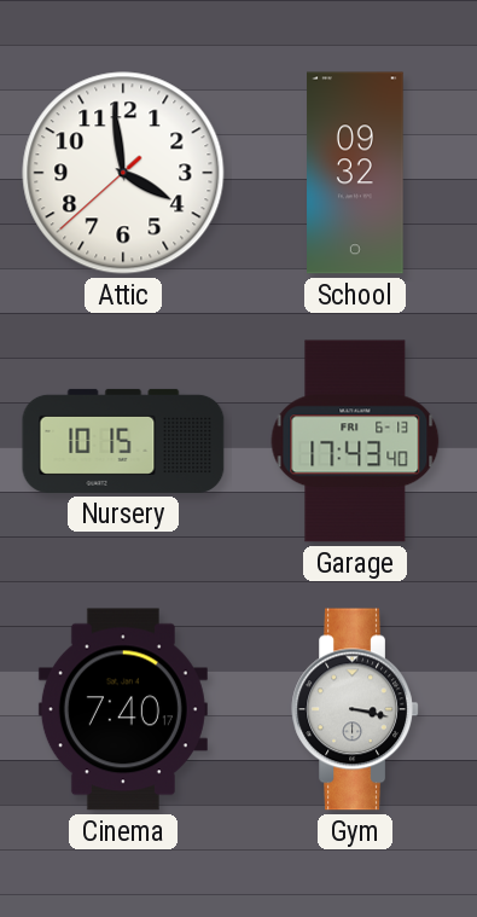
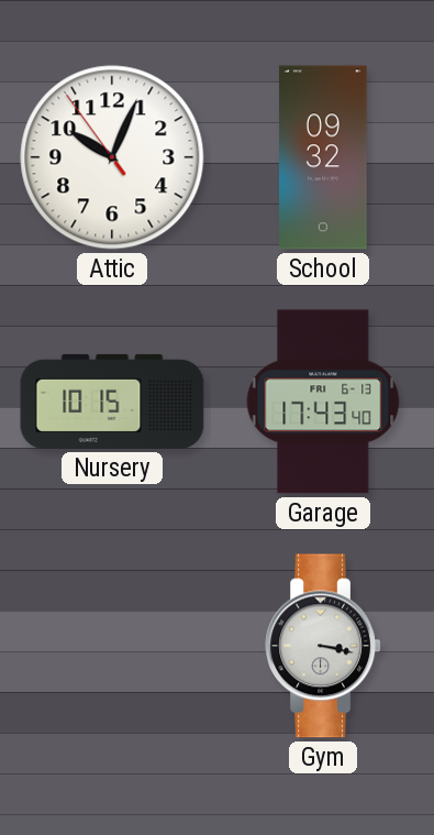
Attic: 3:58 -> 10:03
Cinema: 7:40 -> none
